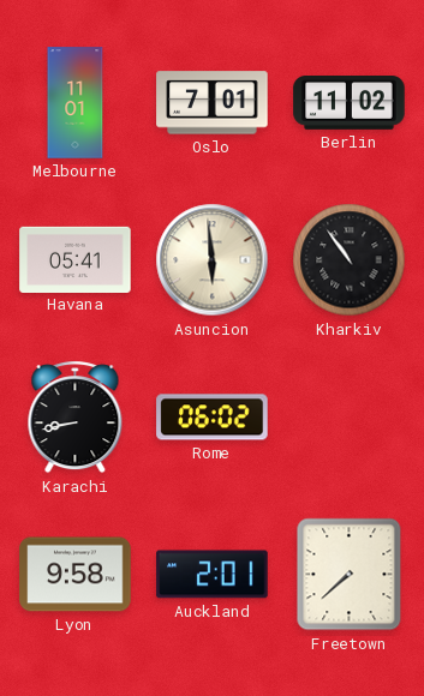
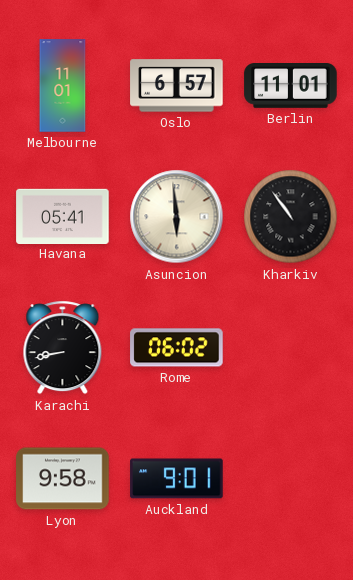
Oslo: 7:01 -> 6:57
Berlin: 11:02 -> 11:01
Auckland: 2:01 -> 9:01
Freetown: 7:38 -> none
